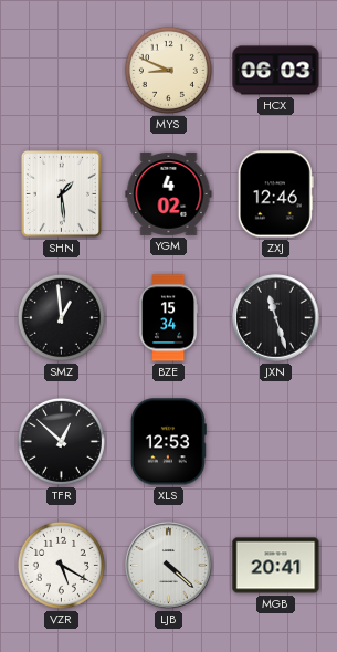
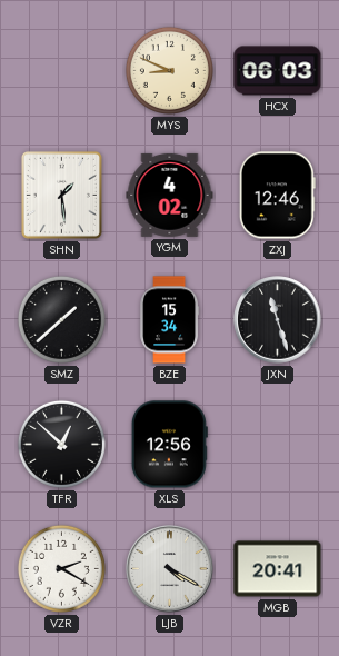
SMZ: 12:59 -> 1:38
XLS: 12:53 -> 12:56
VZR: 5:20 -> 2:20
LJB: 4:22 -> 4:20
